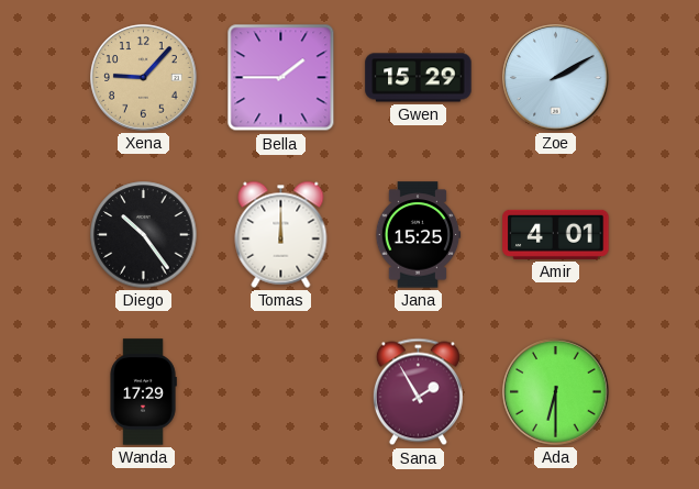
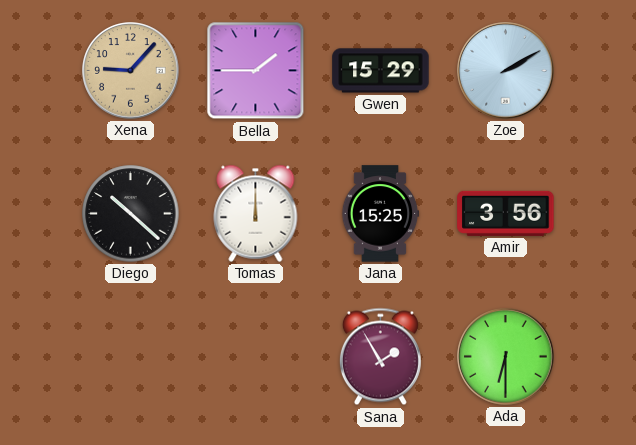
Diego: 10:24 -> 10:22
Amir: 4:01 -> 3:56
Wanda: 17:29 -> none
